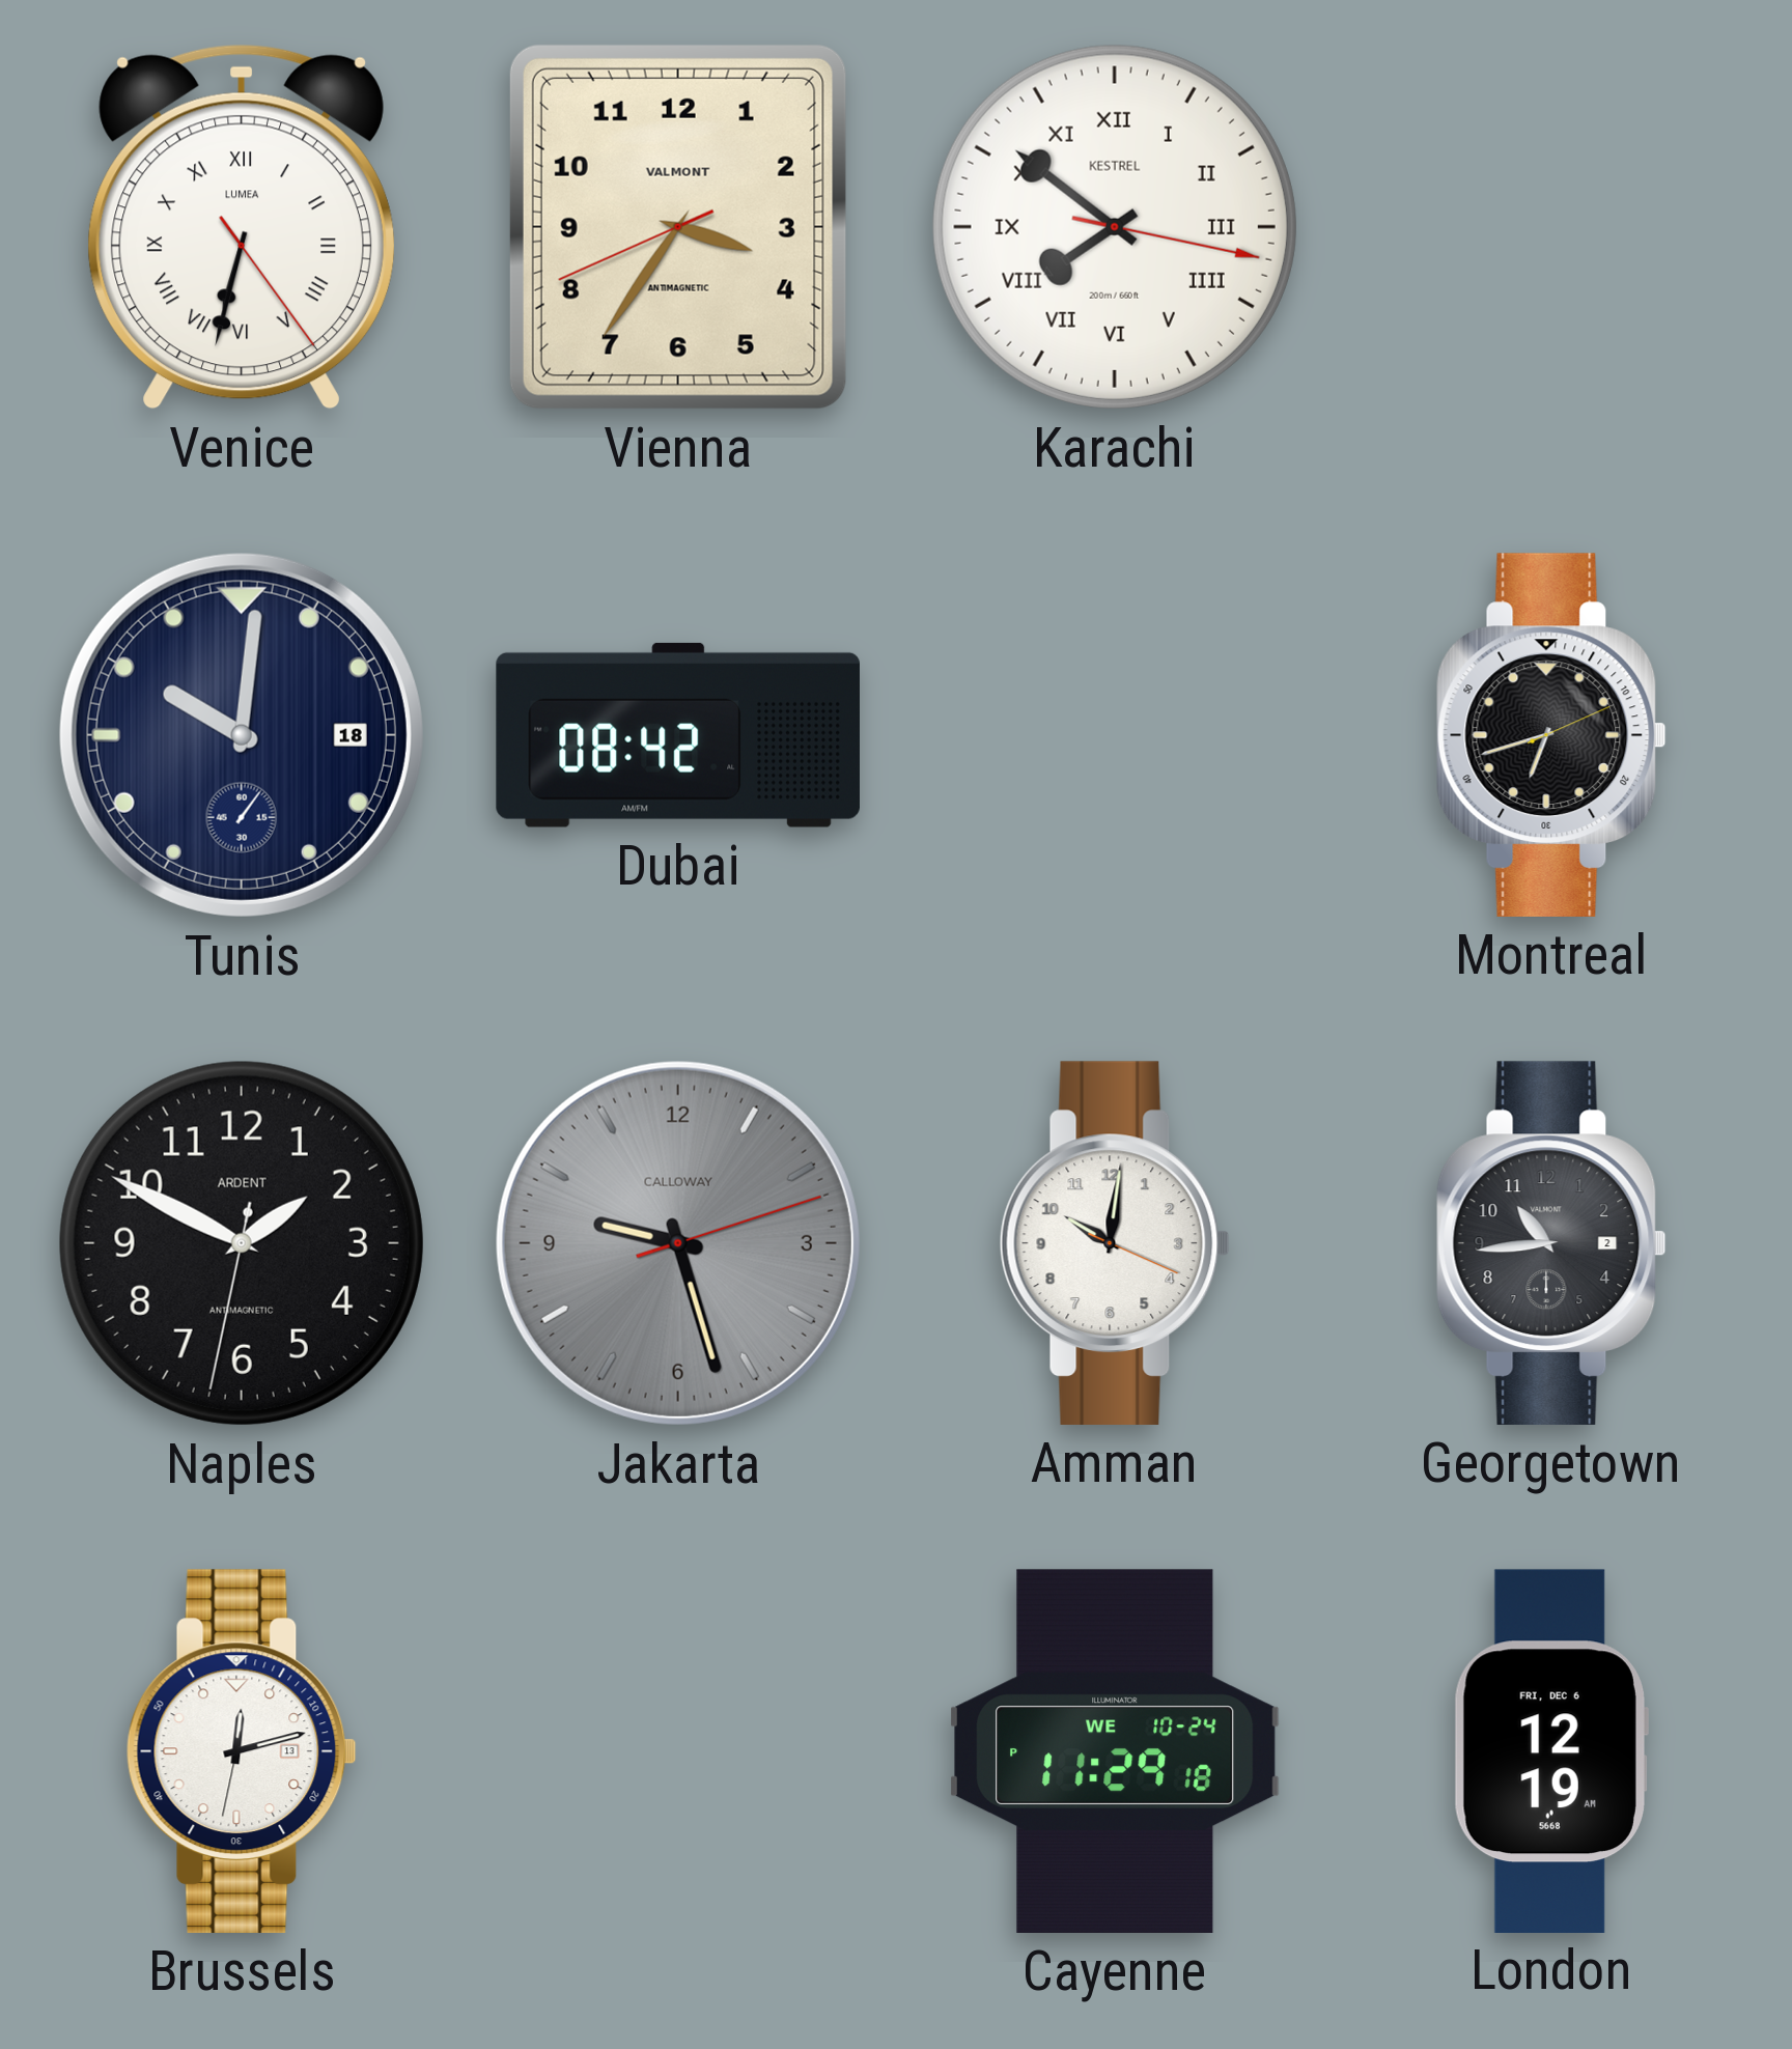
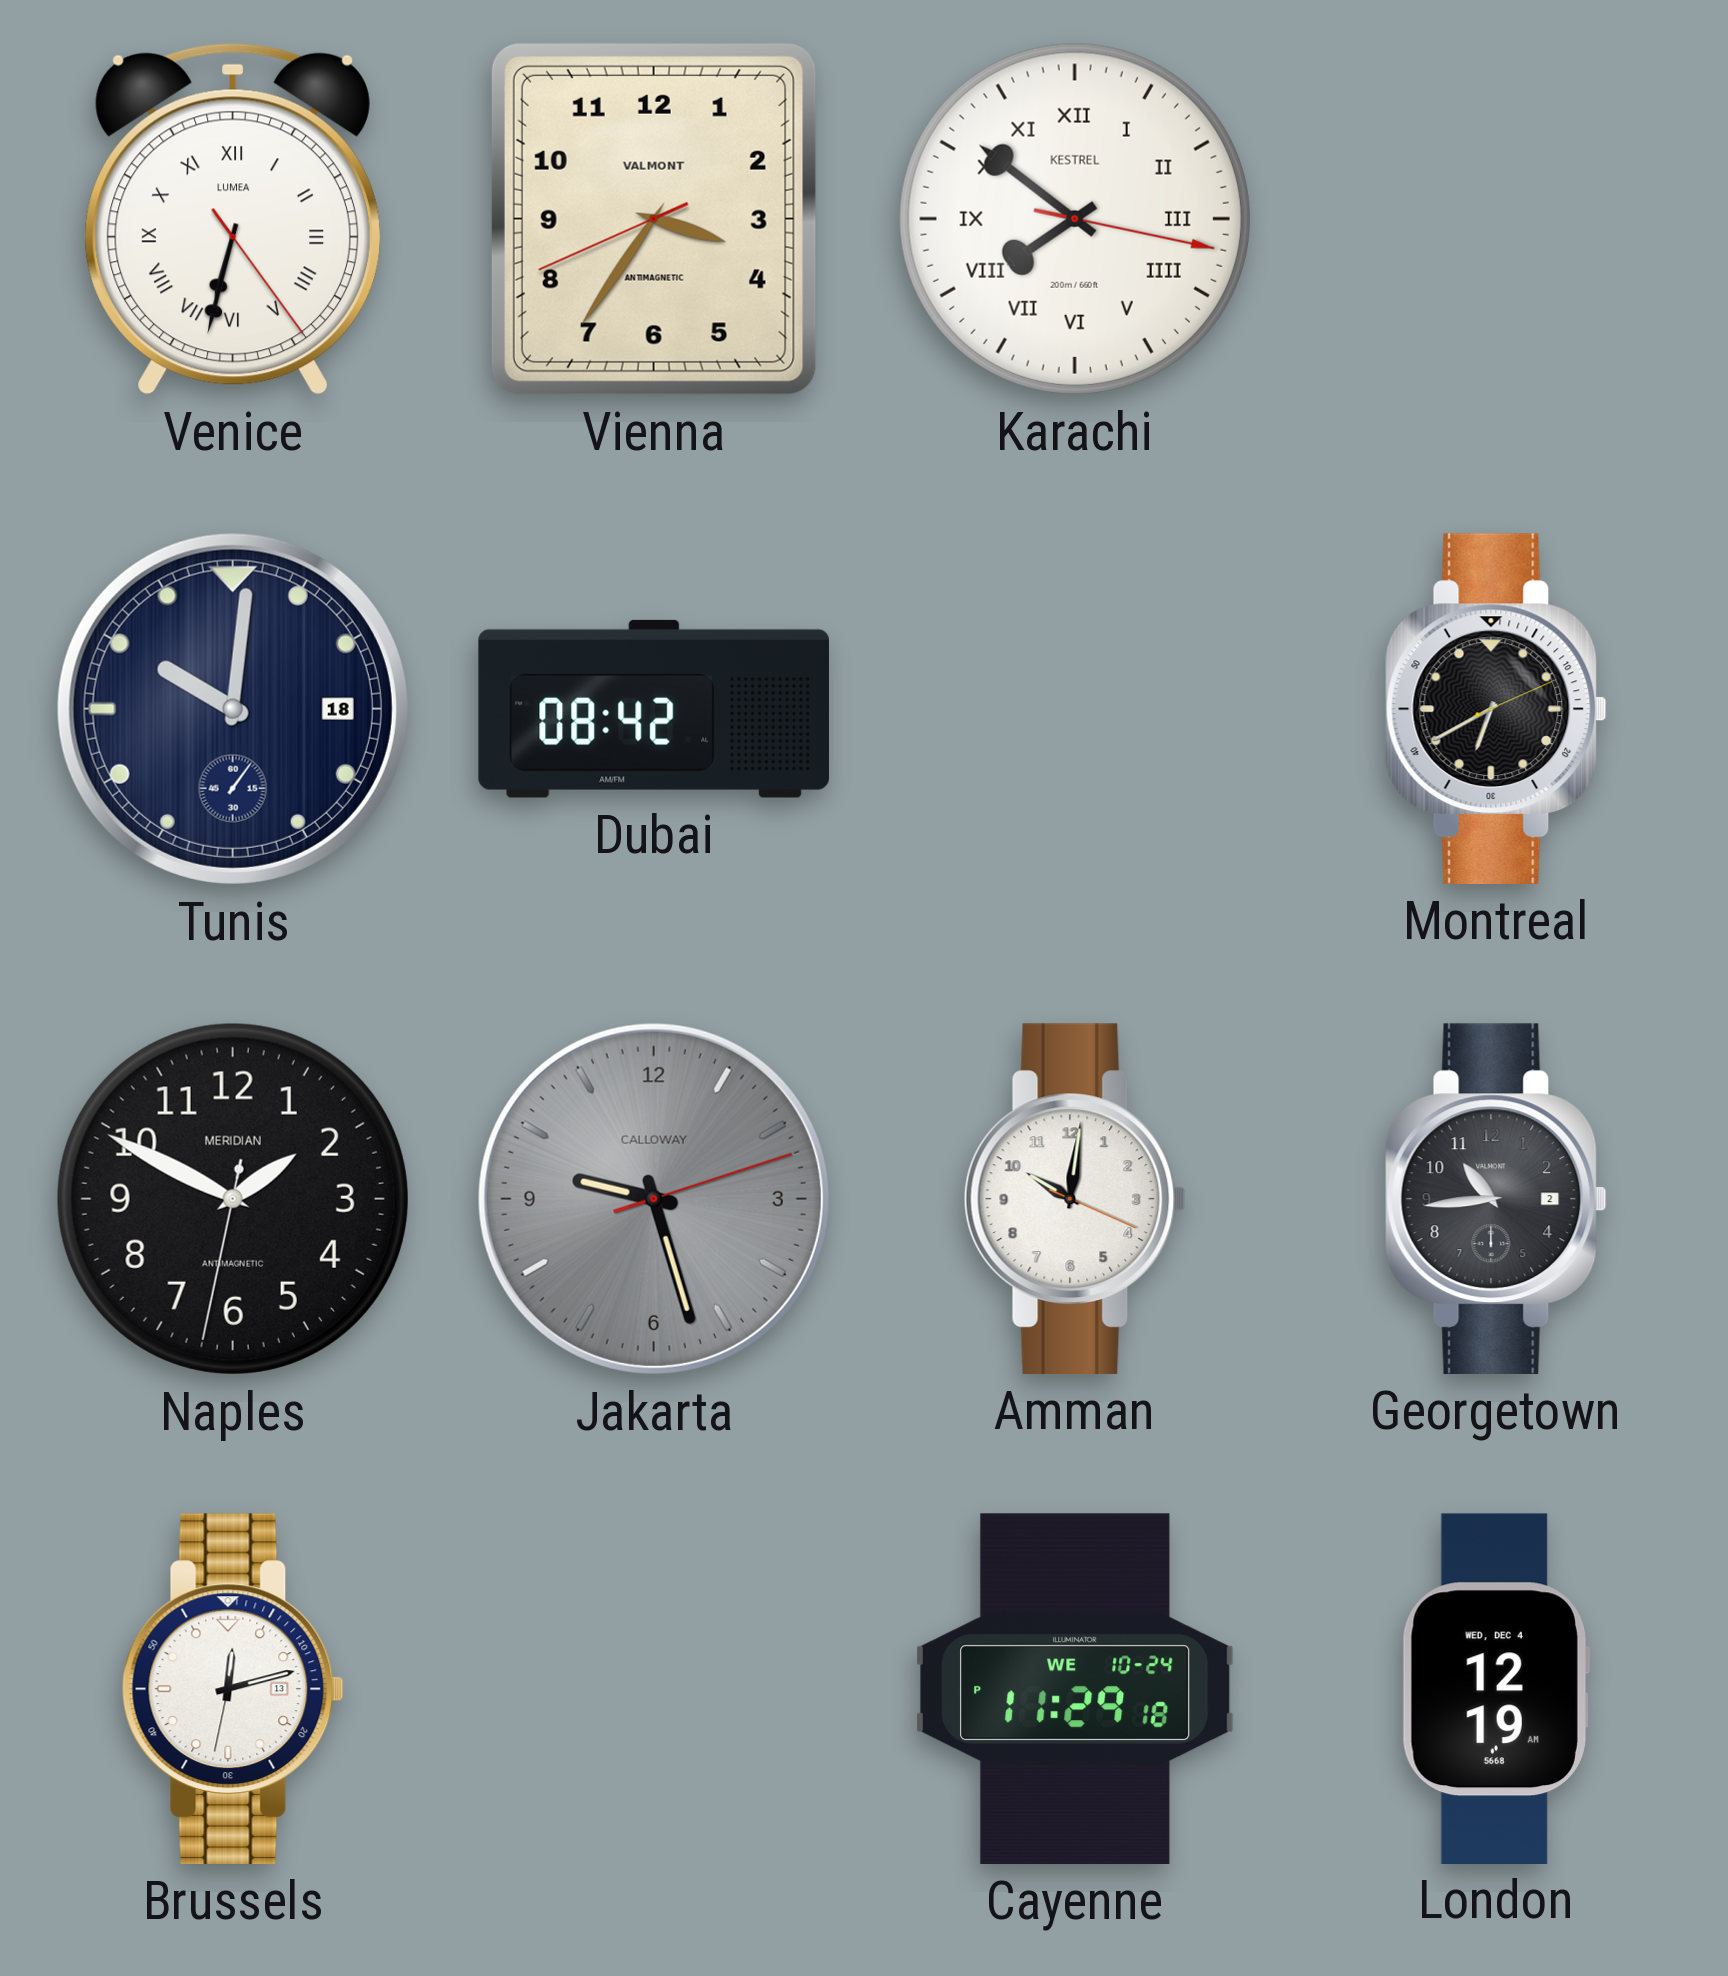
Montreal: 6:42 -> 6:40
Naples brand: ARDENT -> MERIDIAN
London date: FRI, DEC 6 -> WED, DEC 4
